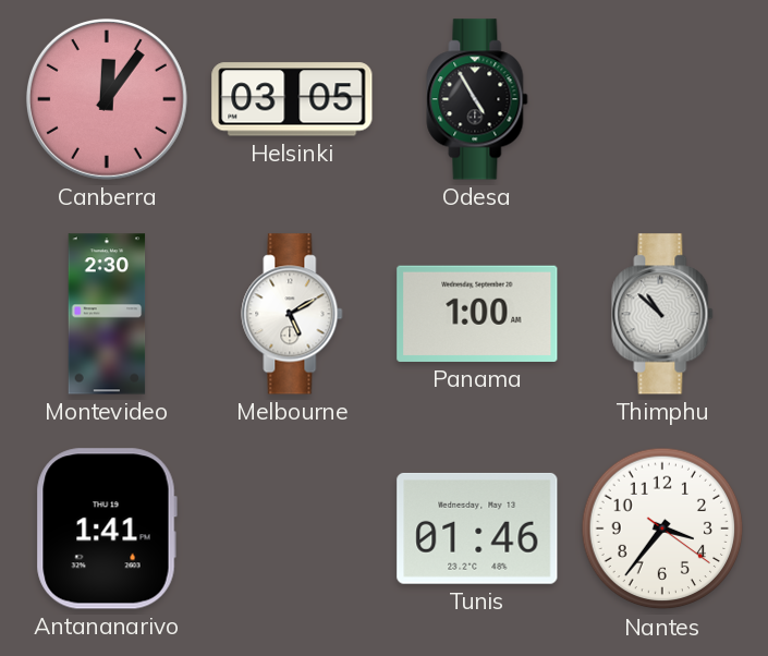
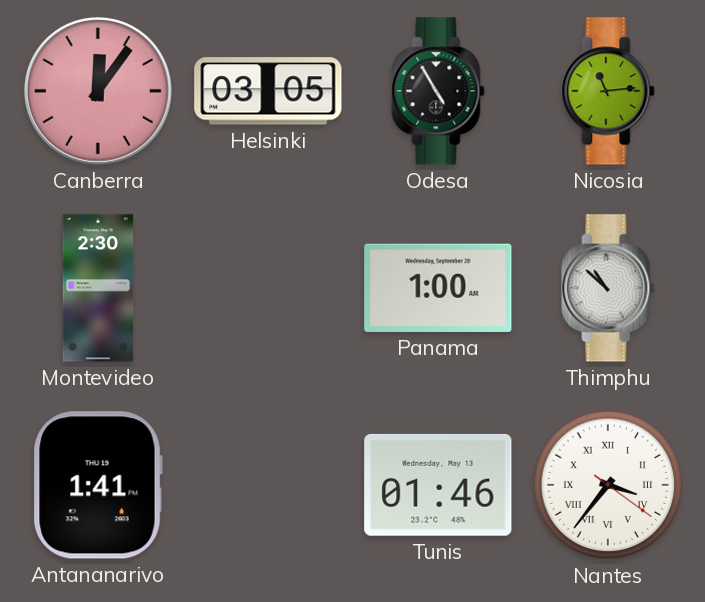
Nicosia: none -> 11:14
Melbourne: 5:10 -> none
Nantes numerals: Arabic -> Roman
